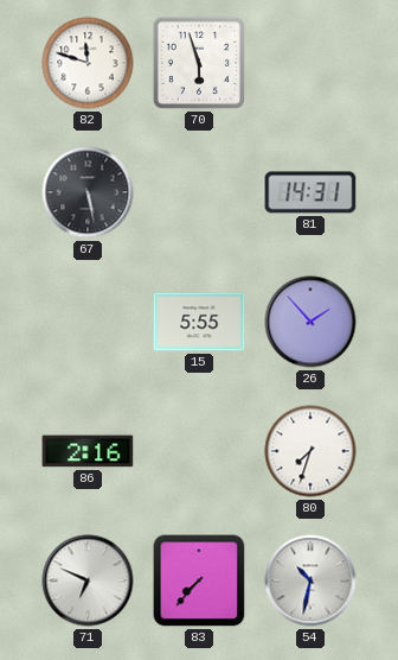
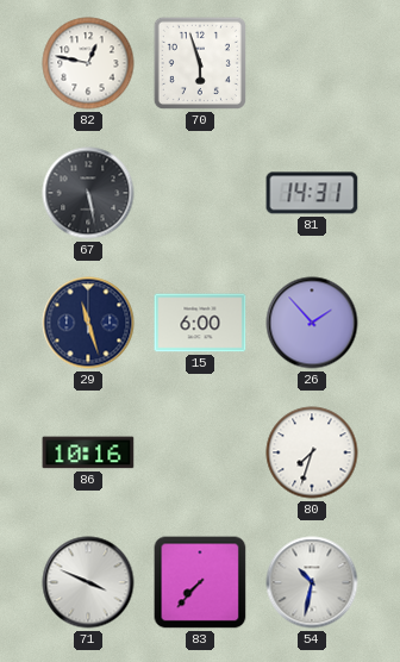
82: 11:48 -> 12:47
29: none -> 11:27
15: 5:55 -> 6:00
86: 2:16 -> 10:16
71: 6:49 -> 3:49
